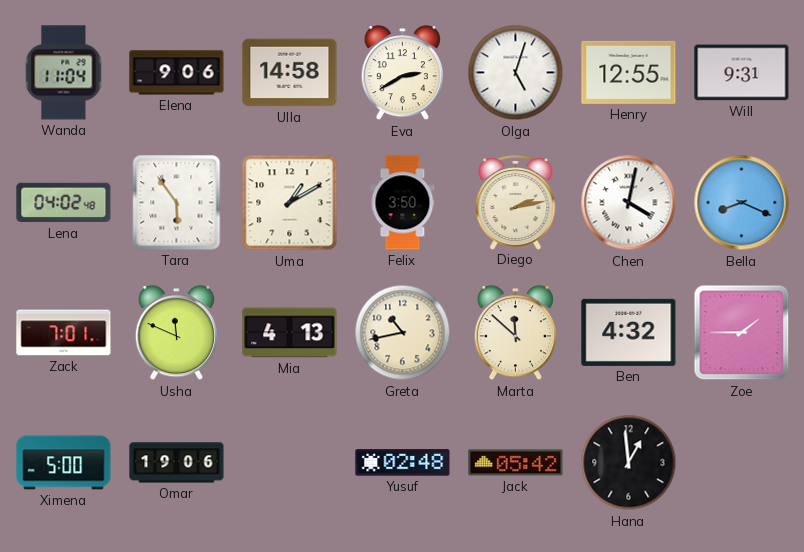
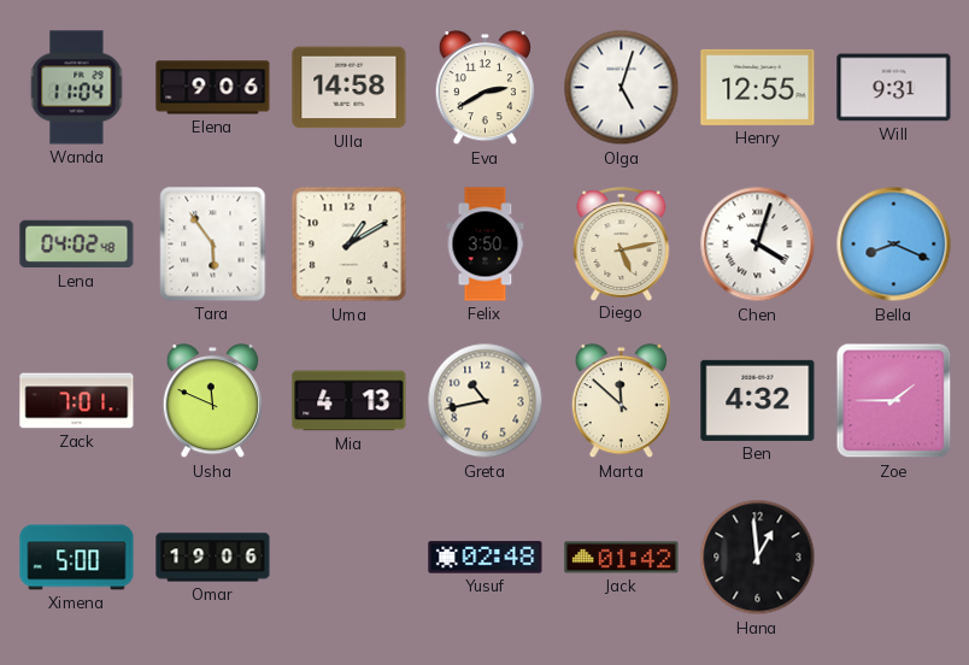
Diego: 2:13 -> 5:13
Chen: 4:02 -> 4:03
Jack: 05:42 -> 01:42
